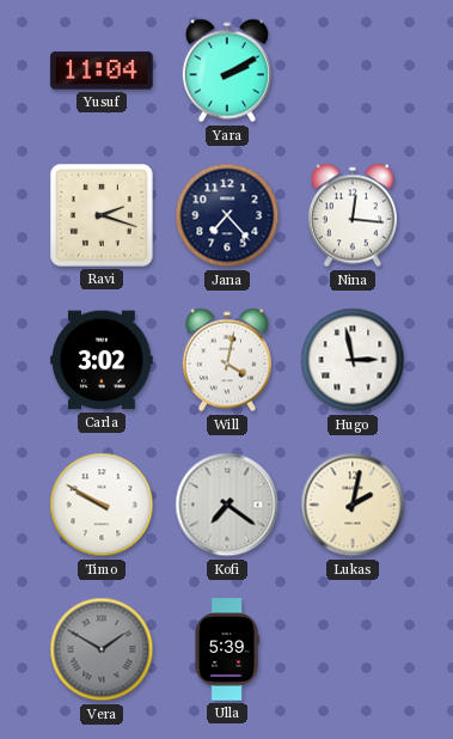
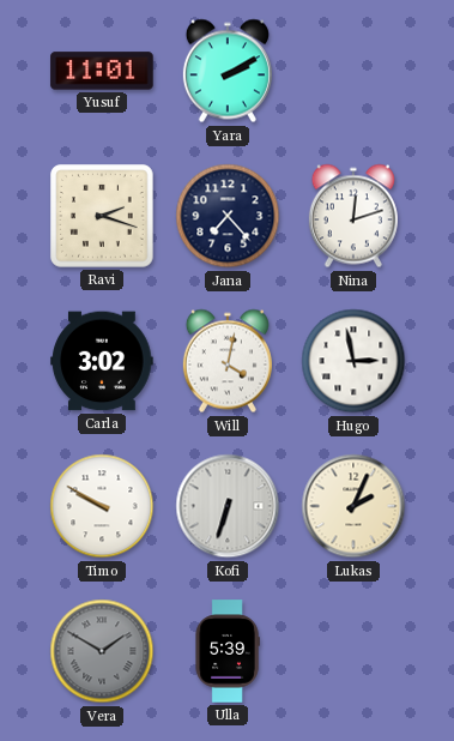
Yusuf: 11:04 -> 11:01
Nina: 12:16 -> 12:12
Kofi: 7:21 -> 6:33
Lukas: 2:02 -> 2:04
